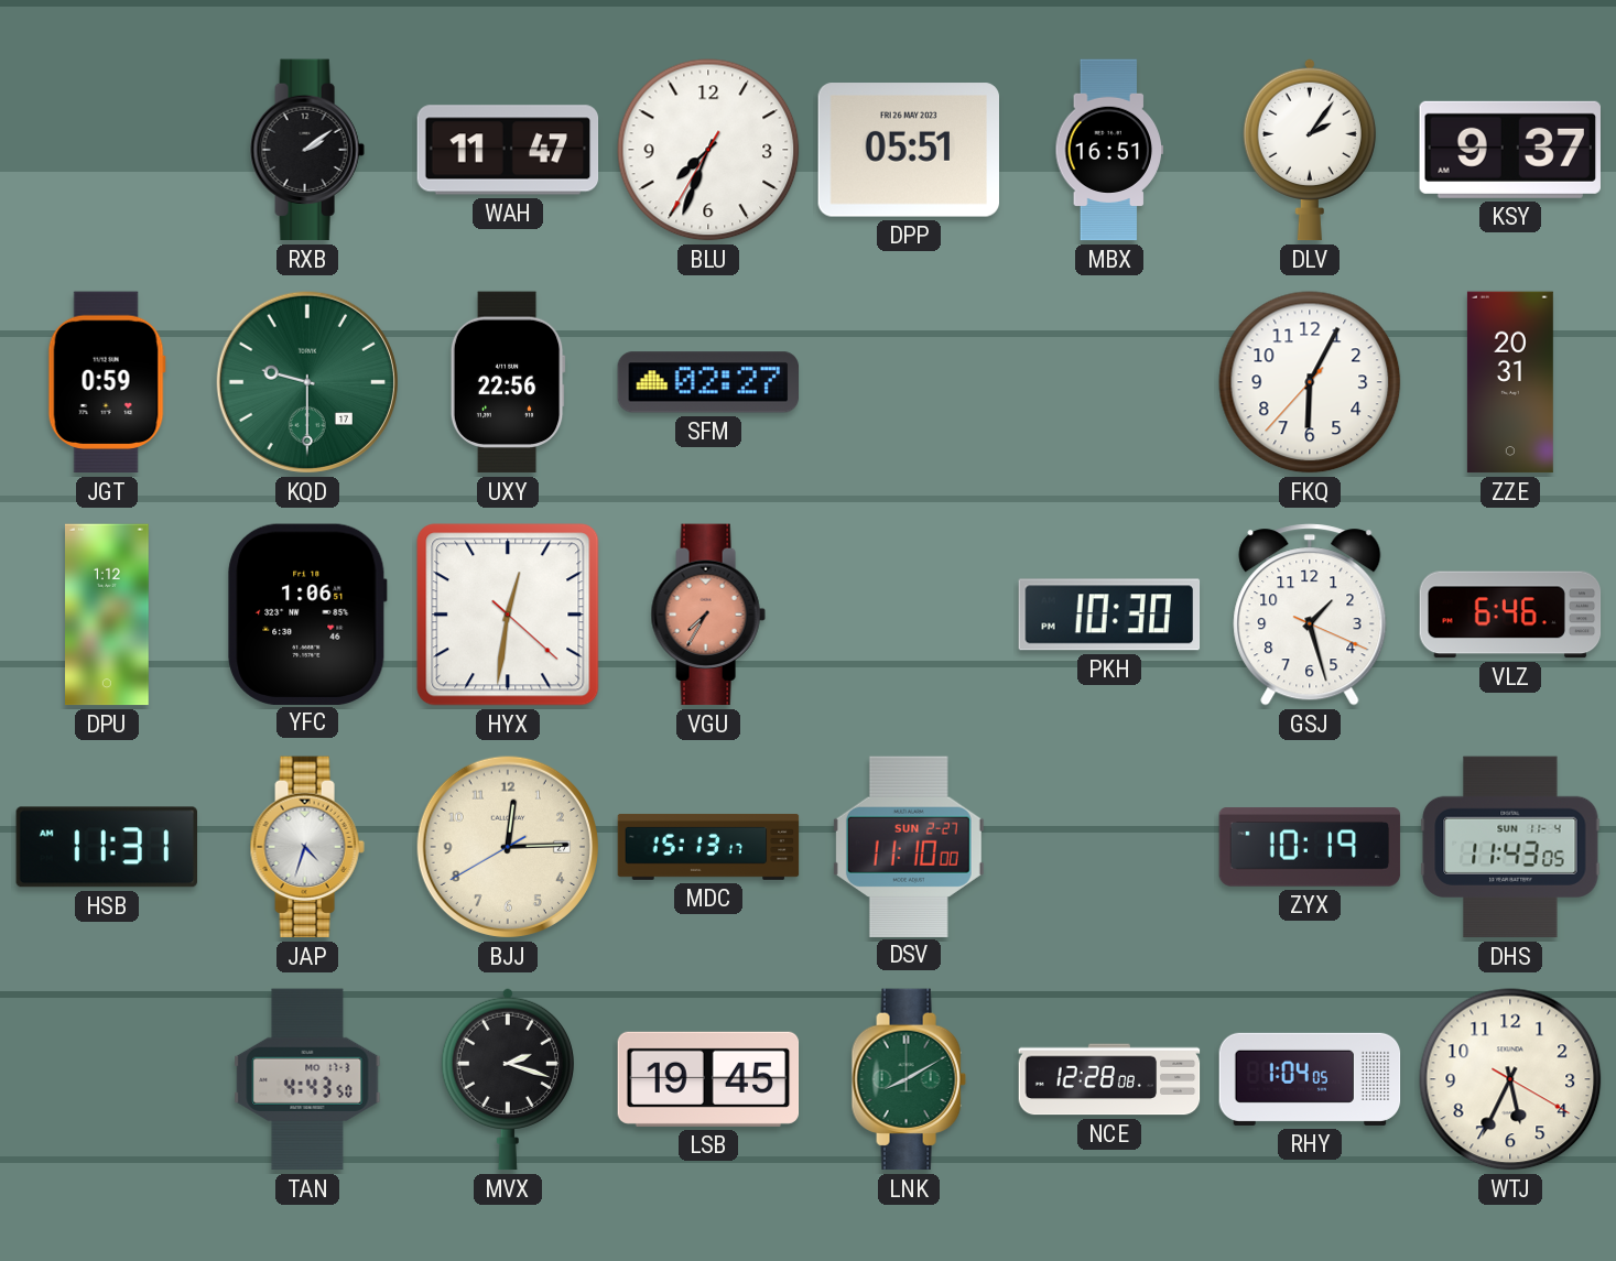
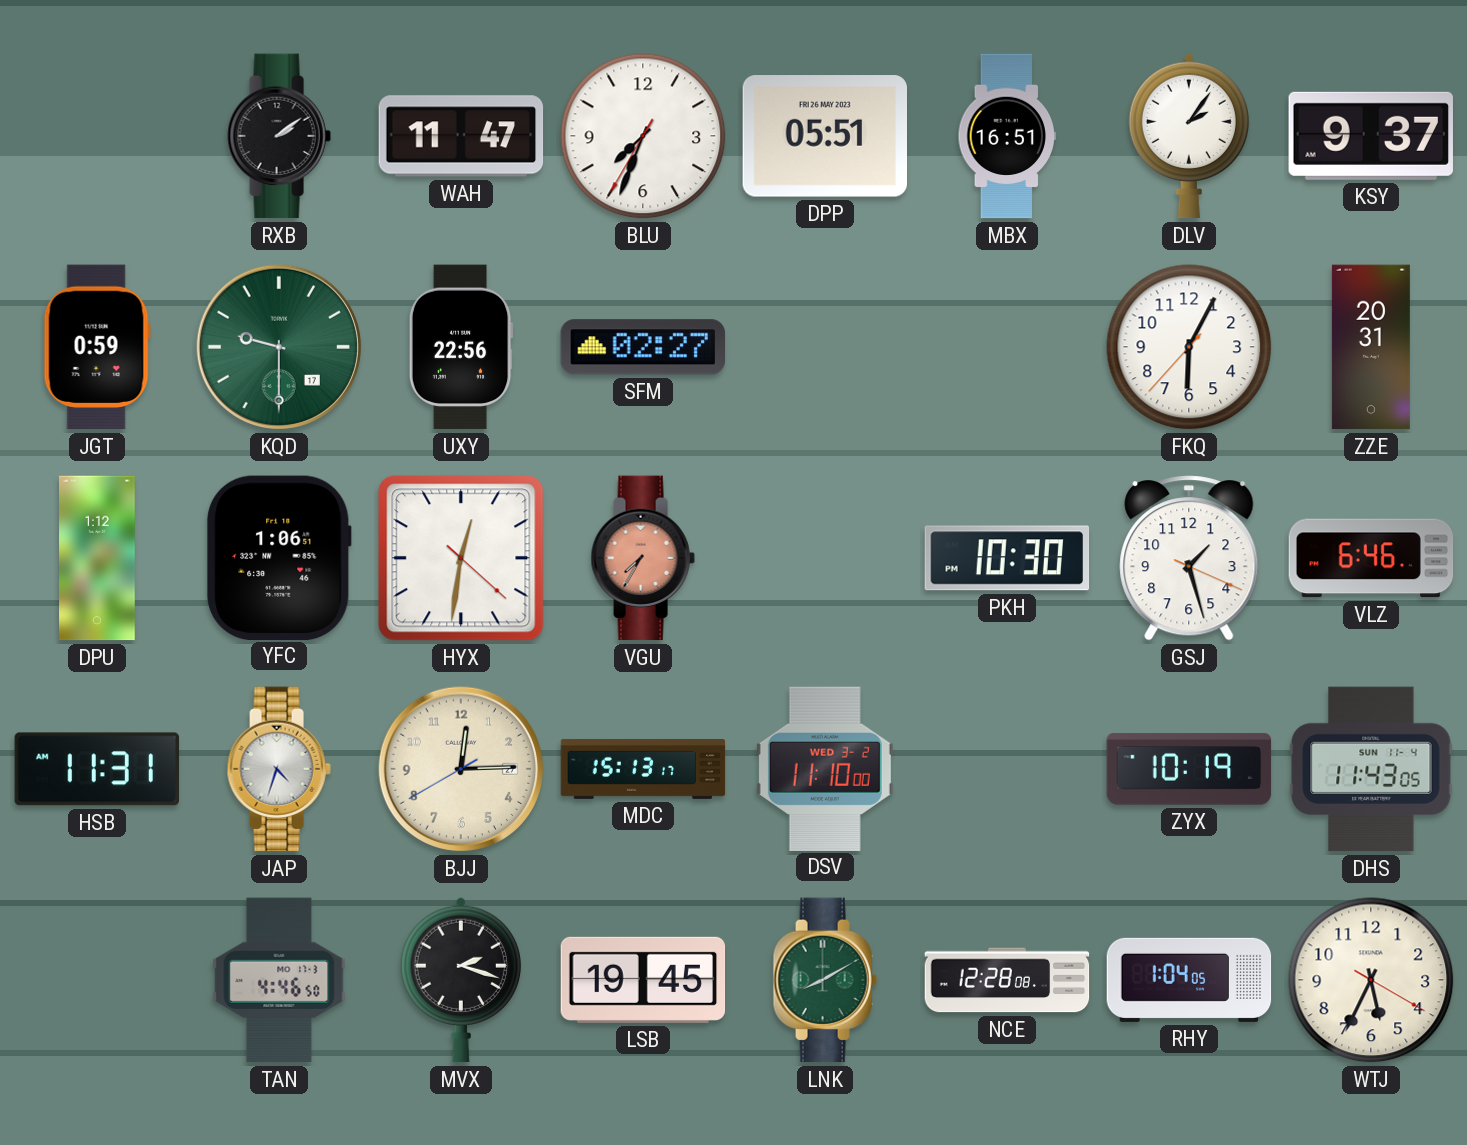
DSV date: SUN 2-27 -> WED 3-2
TAN: 4:43 -> 4:46
